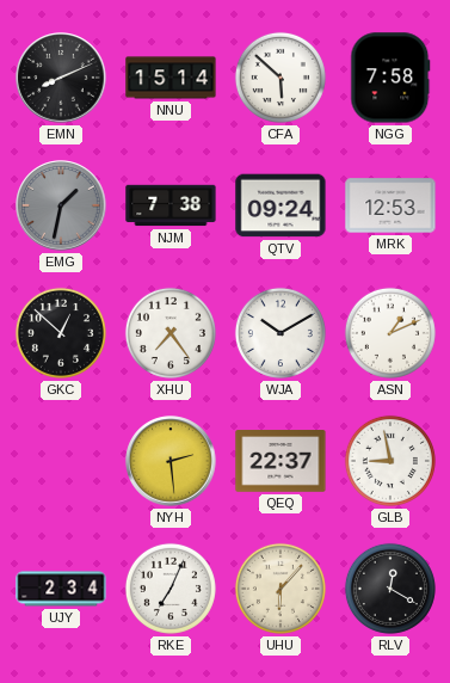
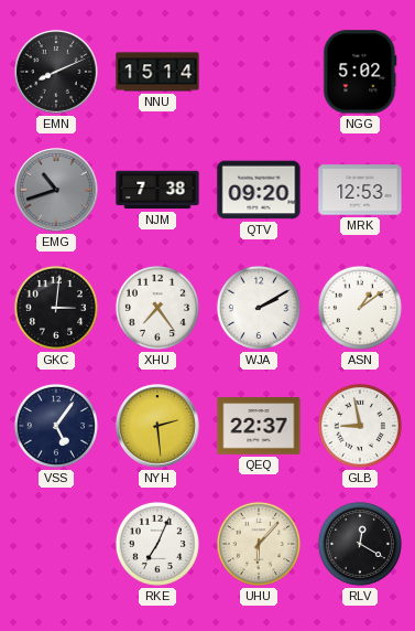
CFA: 5:52 -> none
NGG: 7:58 -> 5:02
EMG: 1:32 -> 10:42
QTV: 09:24 -> 09:20
GKC: 12:52 -> 3:01
WJA: 10:10 -> 2:10
ASN: 1:11 -> 1:09
VSS: none -> 5:06
UJY: 2:34 -> none
